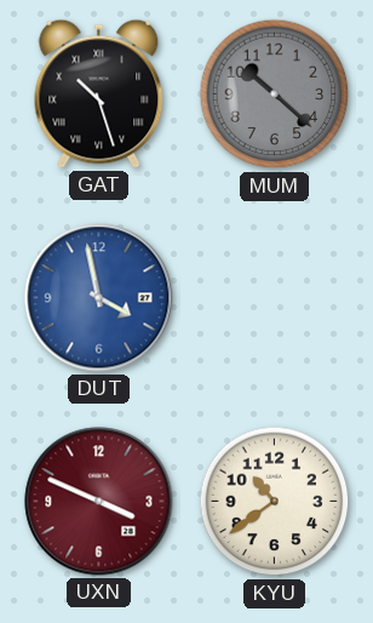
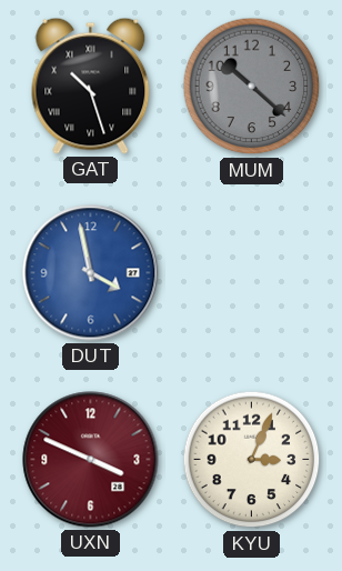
KYU: 10:39 -> 3:04
